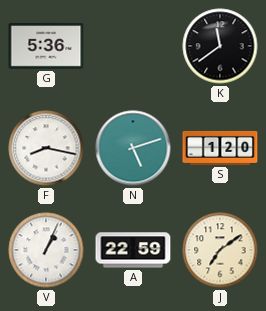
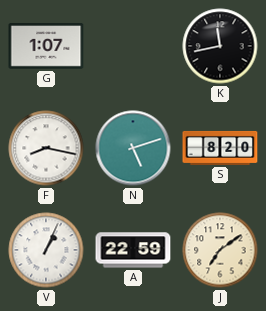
G: 5:36 -> 1:07
K: 11:39 -> 11:43
S: 1:20 -> 8:20
